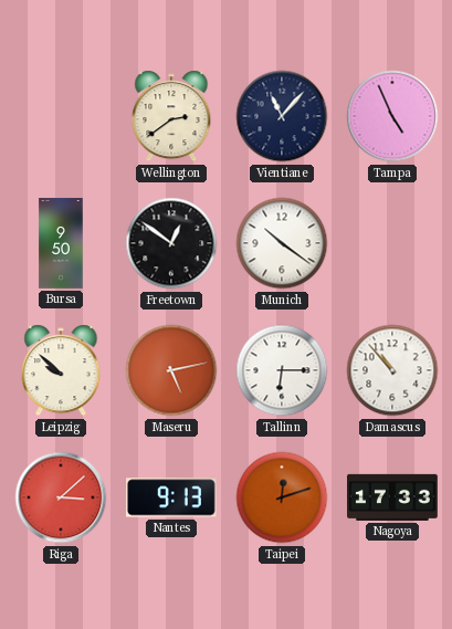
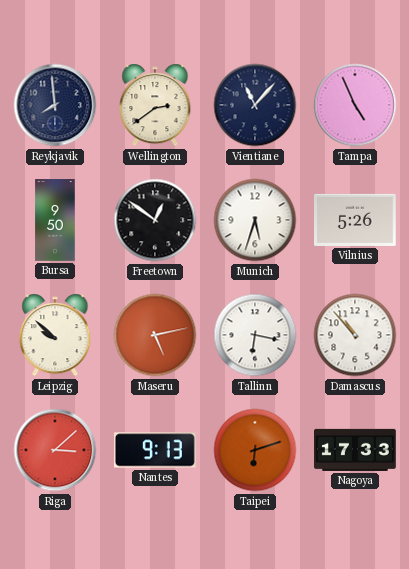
Reykjavik: none -> 7:59
Munich: 10:21 -> 5:33
Vilnius: none -> 5:26
Tallinn: 6:15 -> 6:17
Taipei: 12:12 -> 6:12
